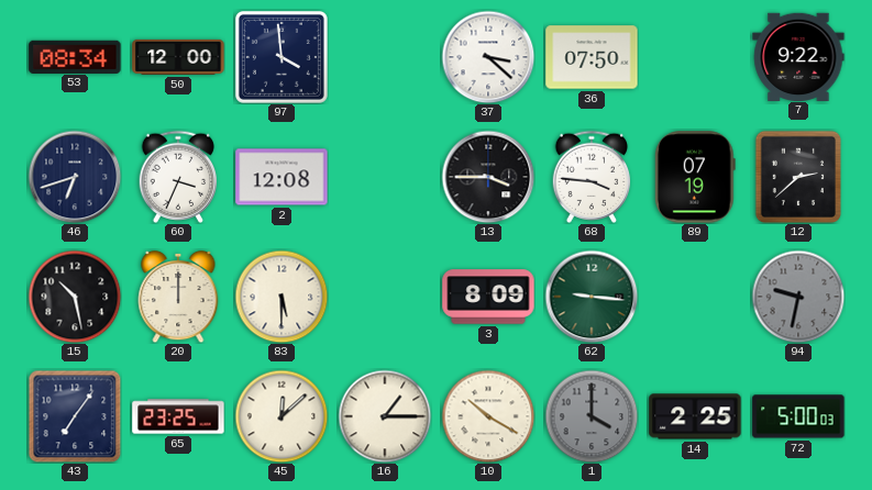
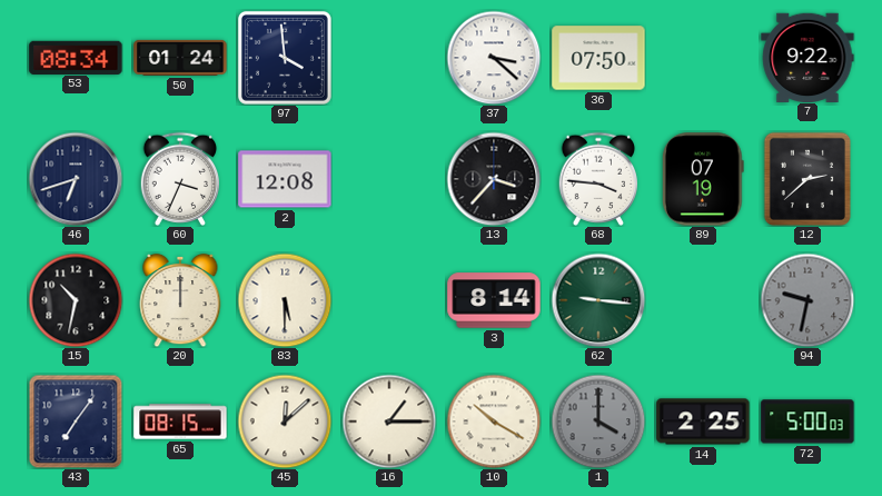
50: 12:00 -> 01:24
13: 3:45 -> 3:37
15: 10:28 -> 10:32
3: 8:09 -> 8:14
65: 23:25 -> 08:15
